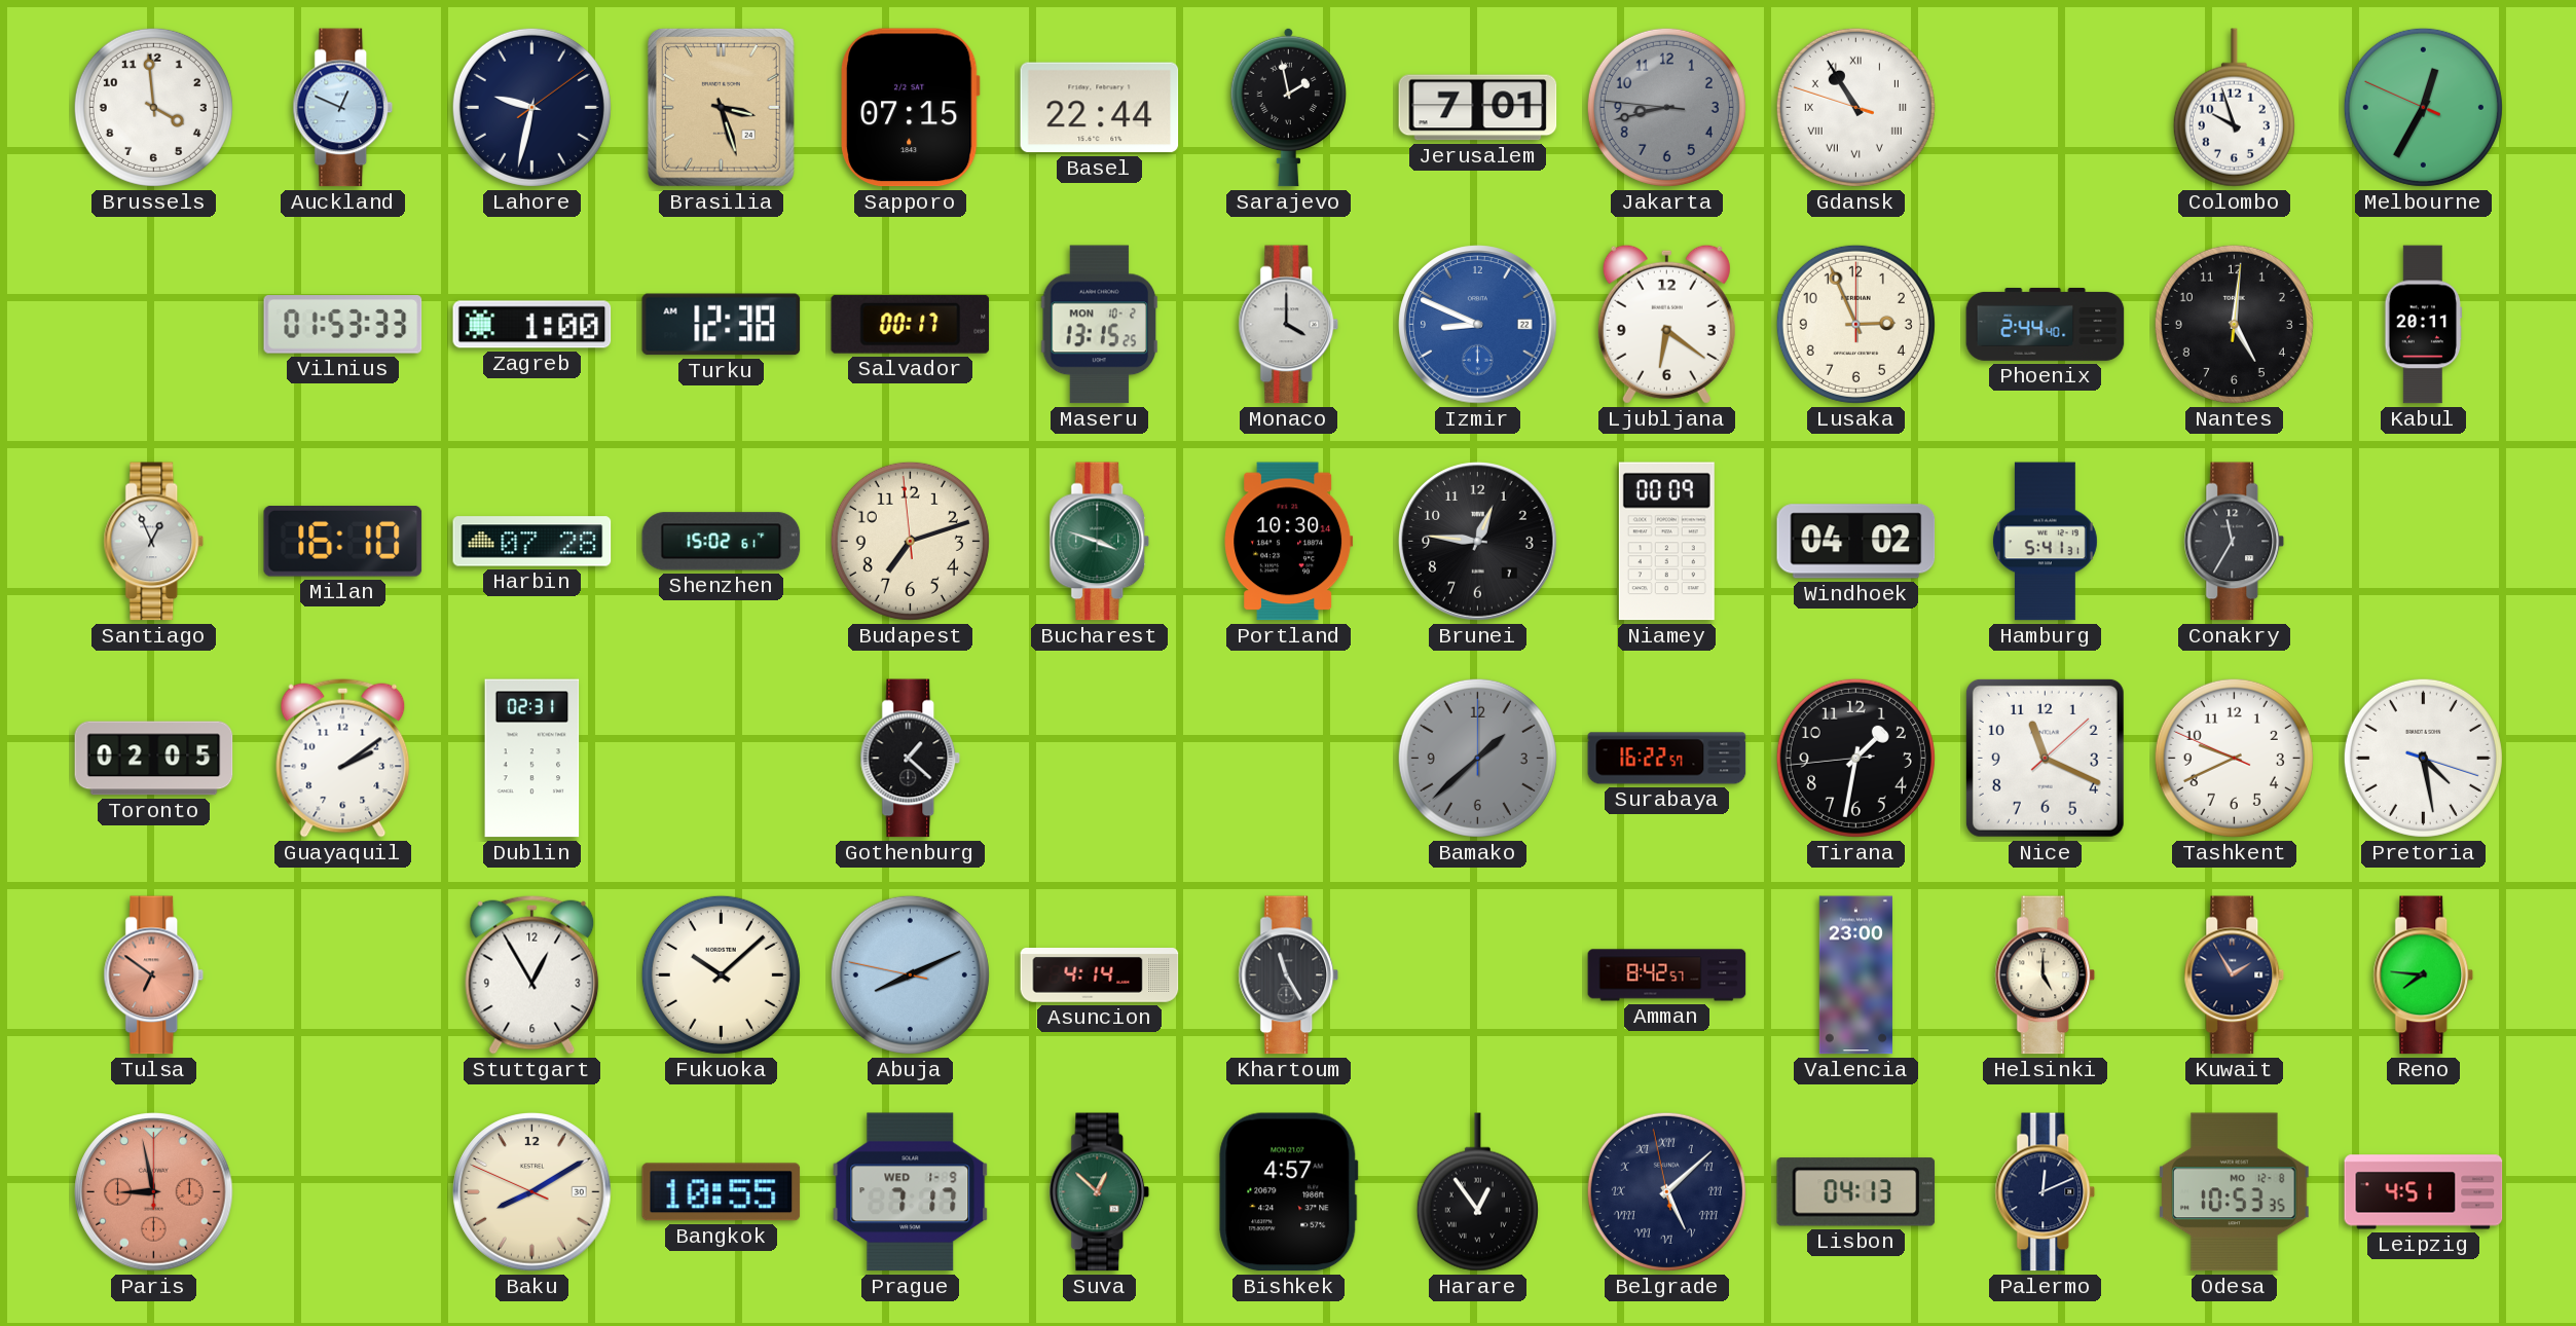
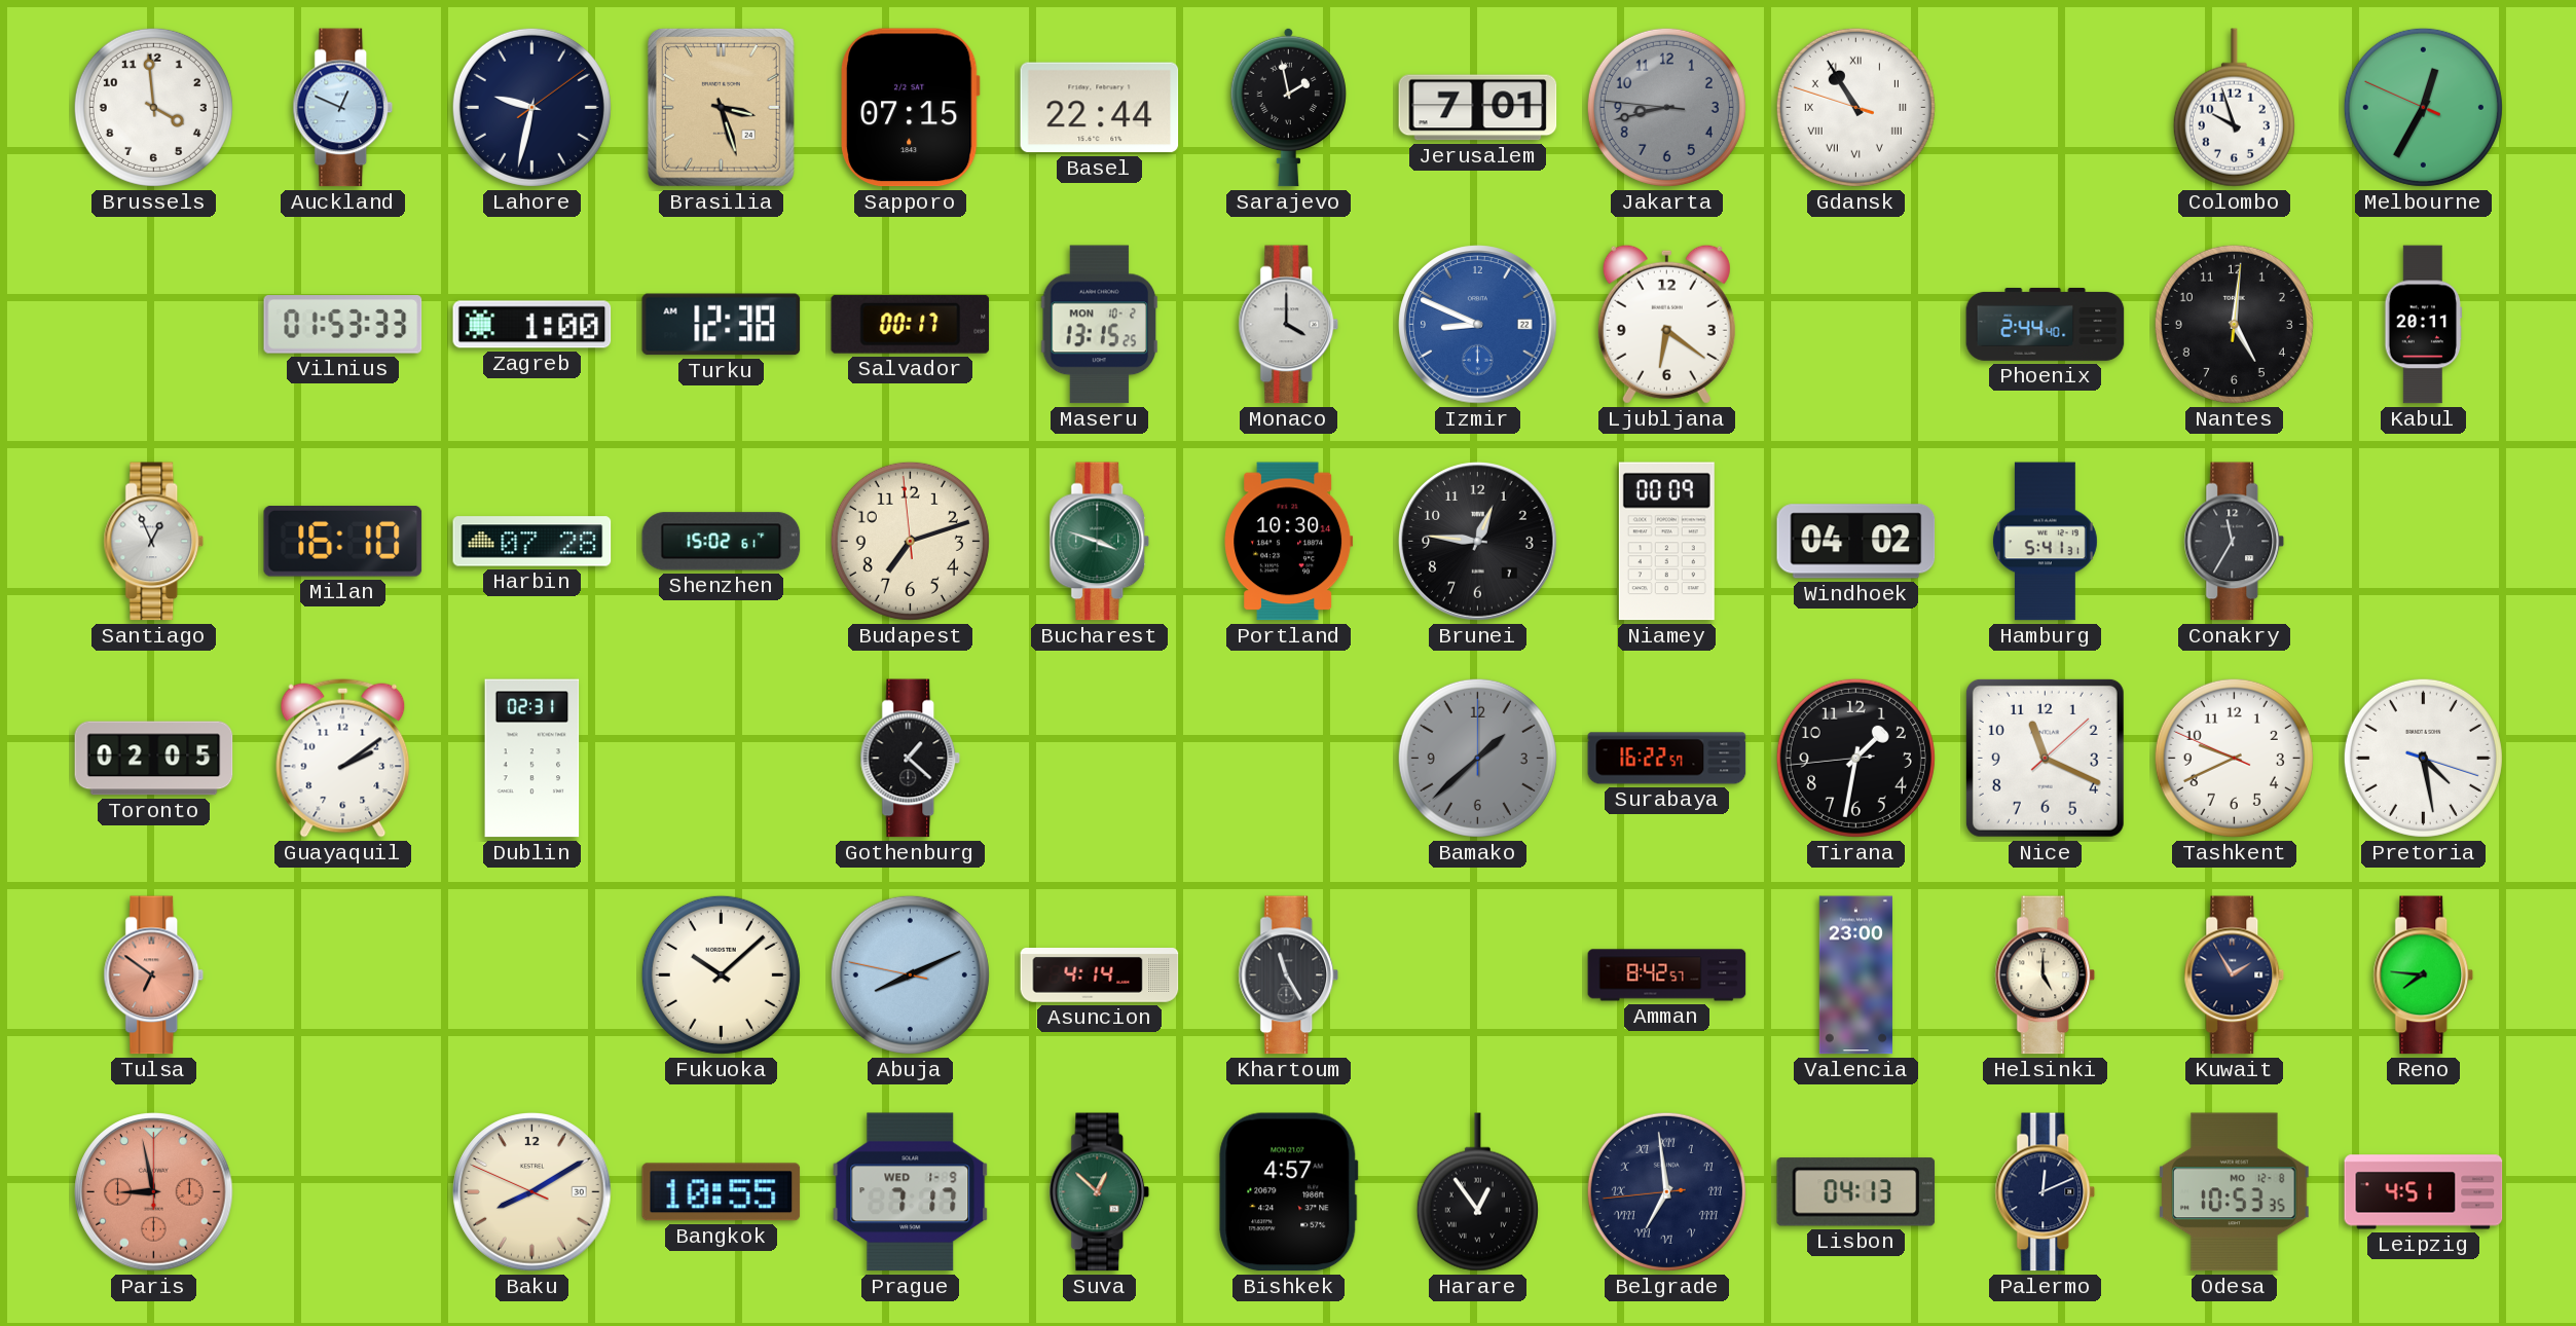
Lusaka: 2:56 -> none
Stuttgart: 12:55 -> none
Belgrade: 5:07 -> 6:58
